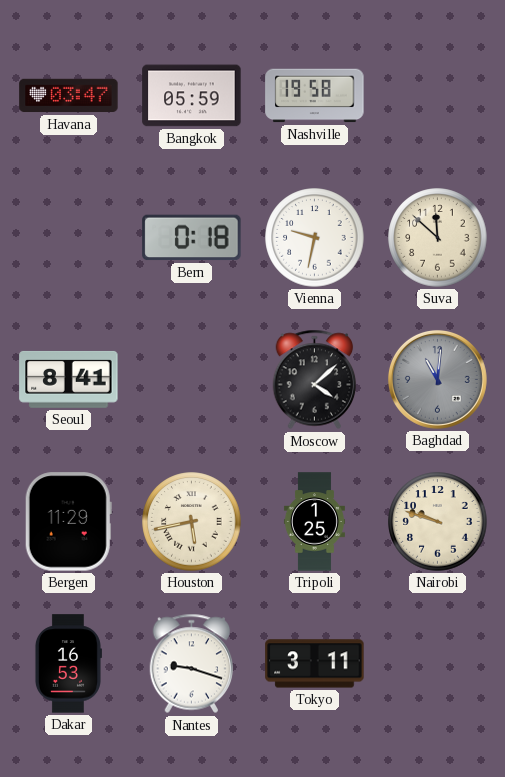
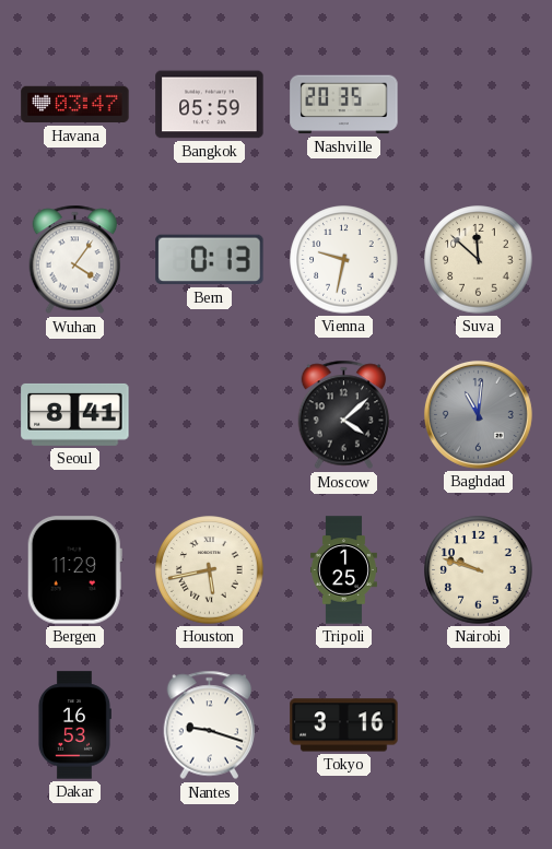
Nashville: 19:58 -> 20:35
Wuhan: none -> 4:06
Bern: 0:18 -> 0:13
Tokyo: 3:11 -> 3:16
